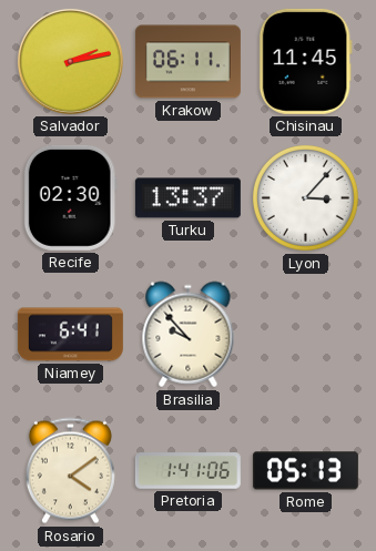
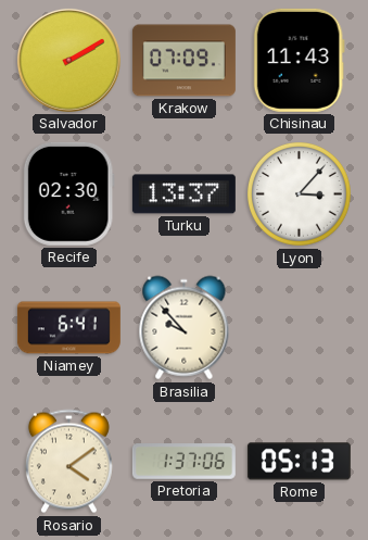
Salvador: 2:13 -> 2:10
Krakow: 06:11 -> 07:09
Chisinau: 11:45 -> 11:43
Pretoria: 1:41 -> 1:37
